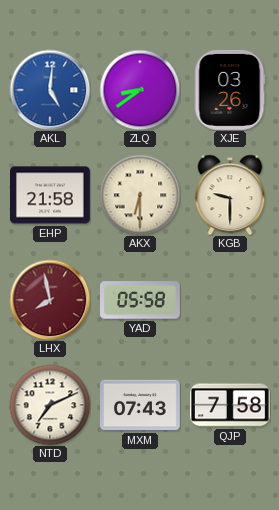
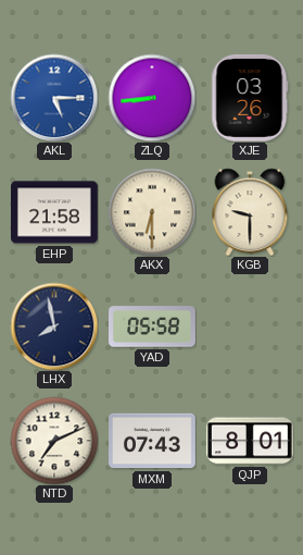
AKL: 5:01 -> 5:15
ZLQ: 8:39 -> 8:44
LHX dial: burgundy -> navy
QJP: 7:58 -> 8:01
